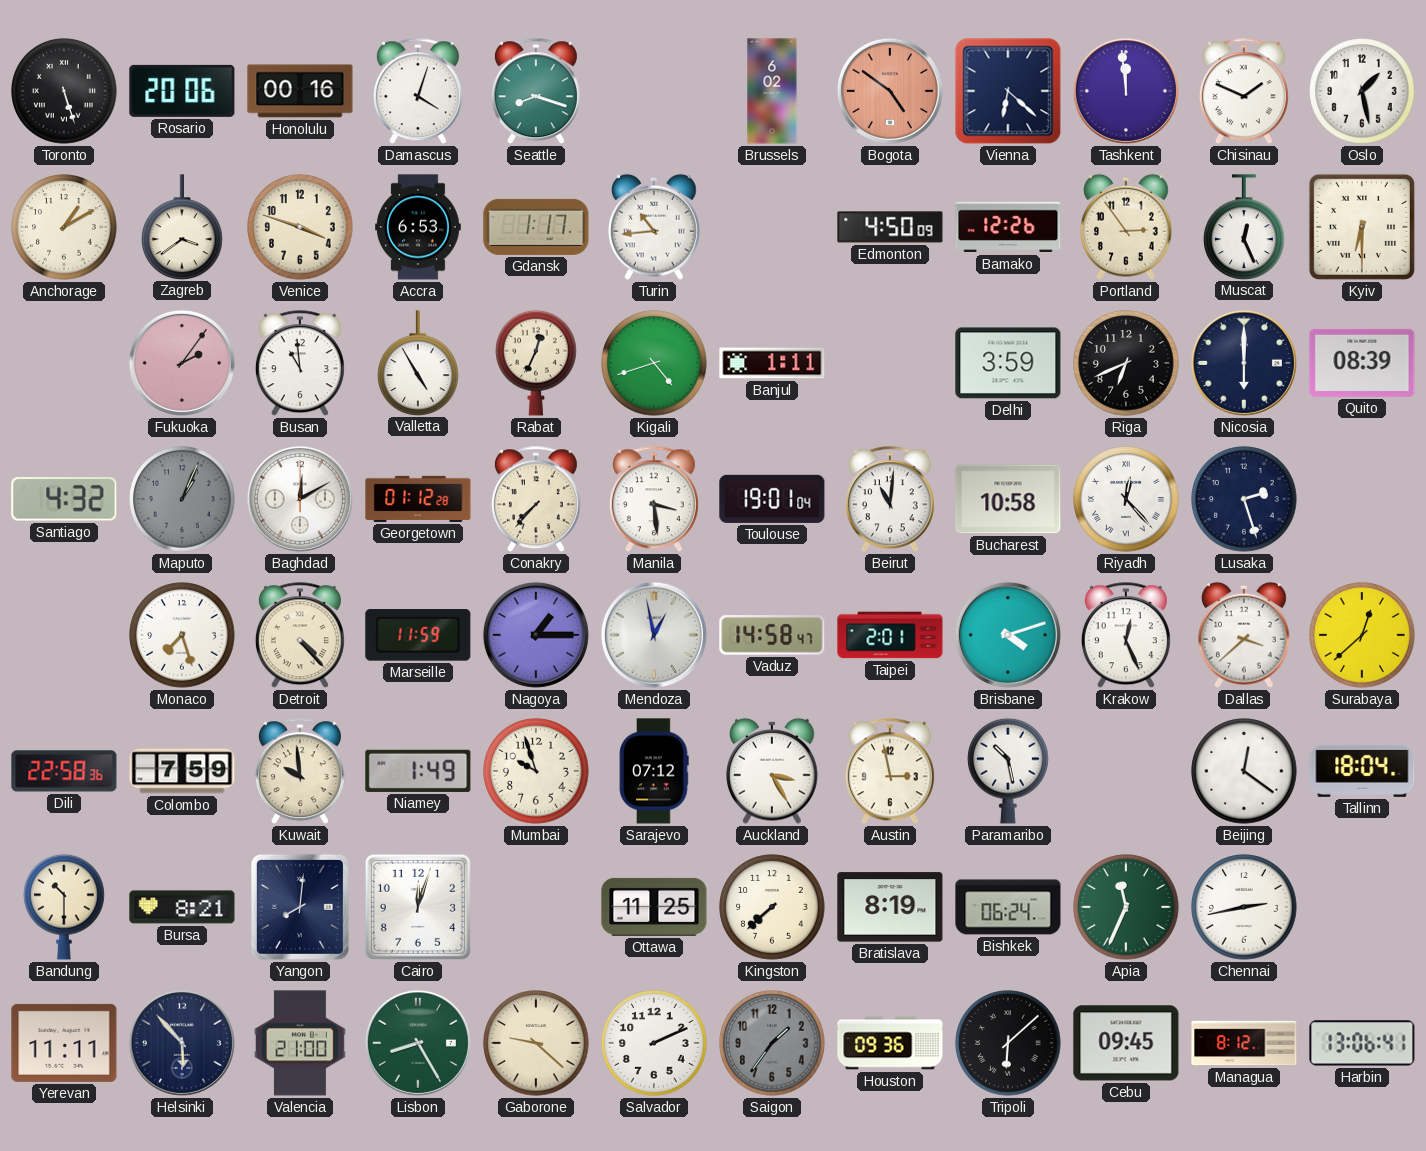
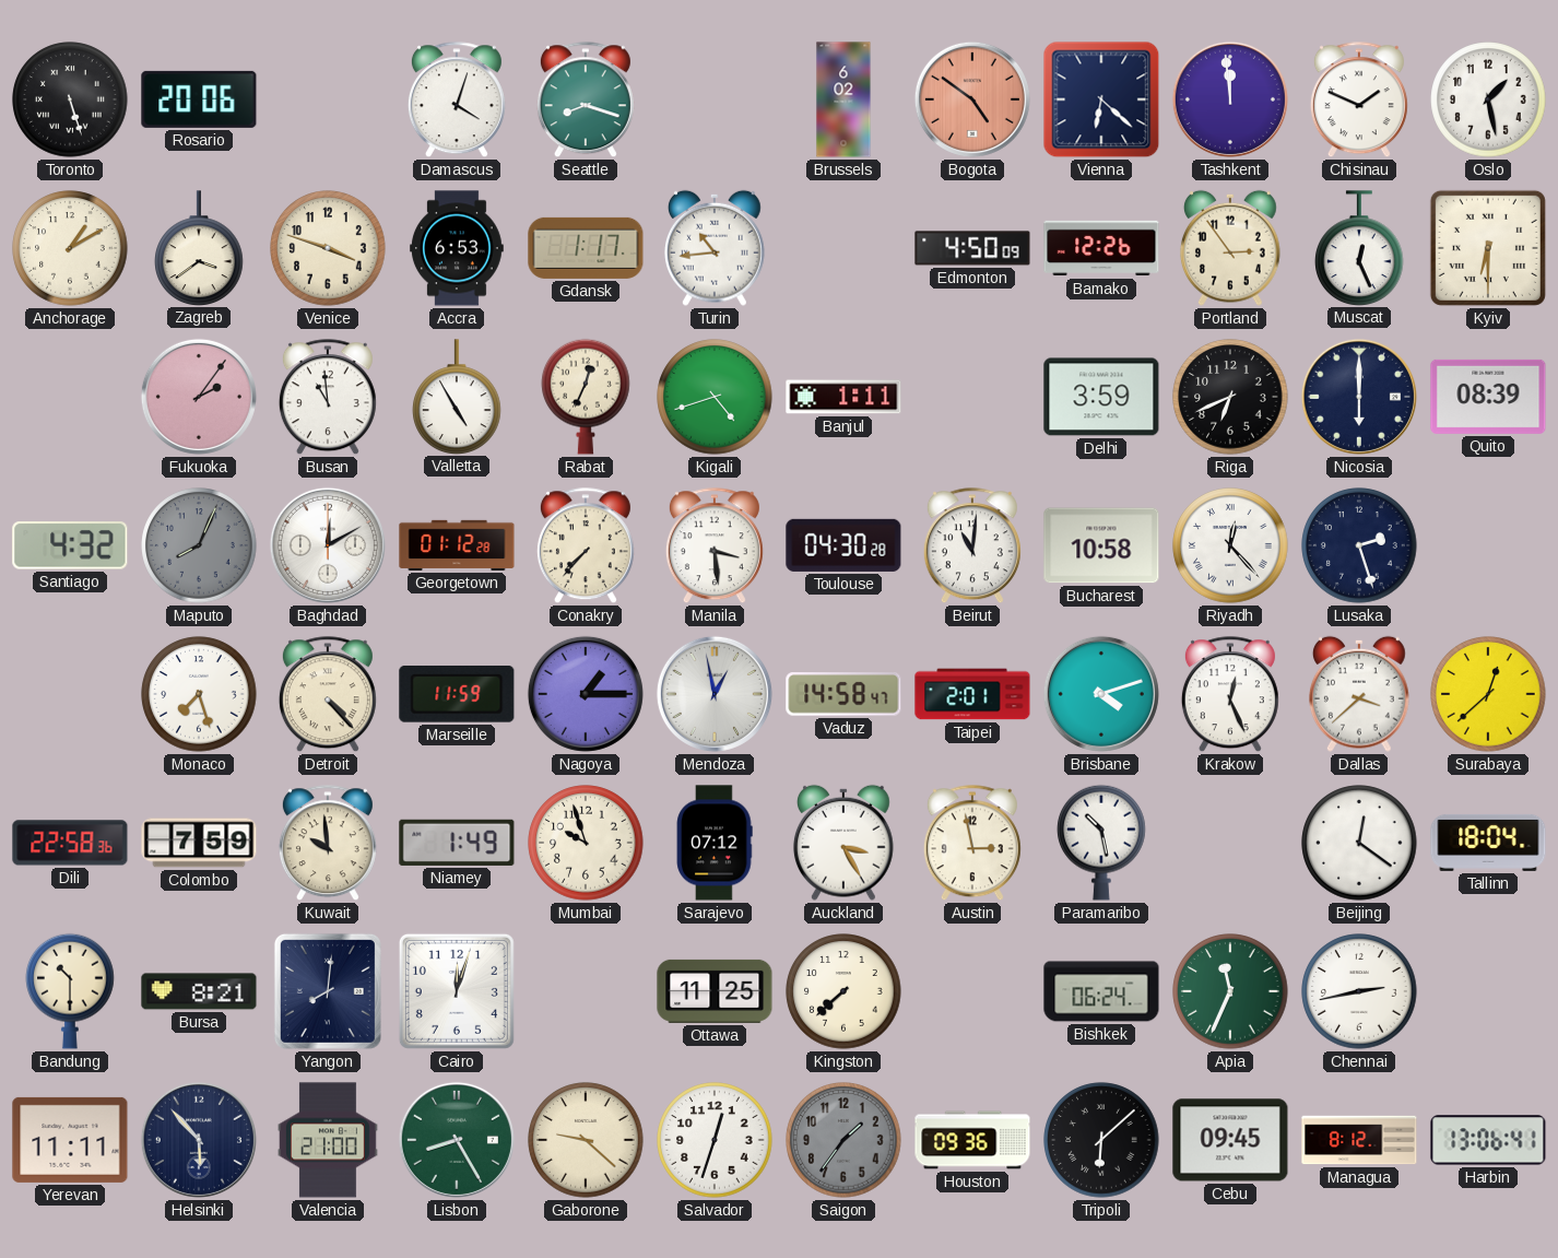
Honolulu: 00:16 -> none
Maputo: 1:04 -> 8:04
Toulouse: 19:01 -> 04:30
Bratislava: 8:19 -> none
Salvador: 2:11 -> 12:33
